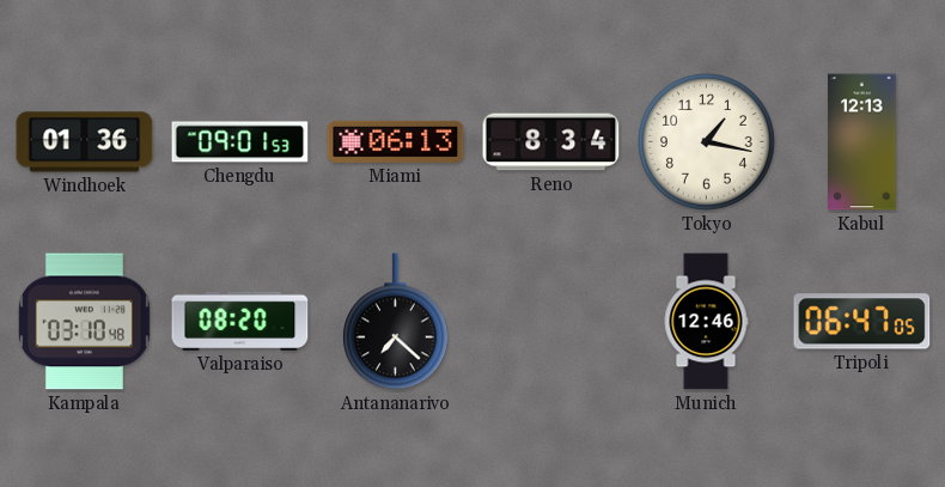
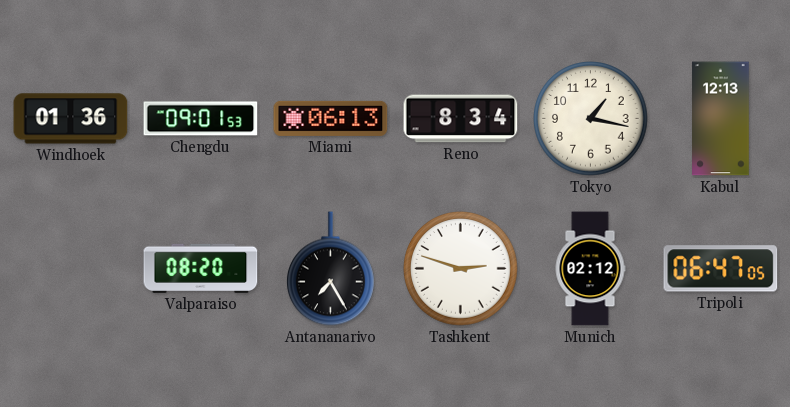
Kampala: 03:10 -> none
Antananarivo: 7:22 -> 7:25
Tashkent: none -> 2:48
Munich: 12:46 -> 02:12
